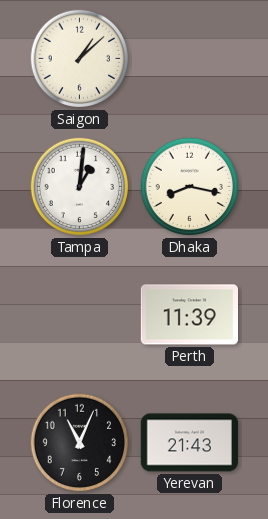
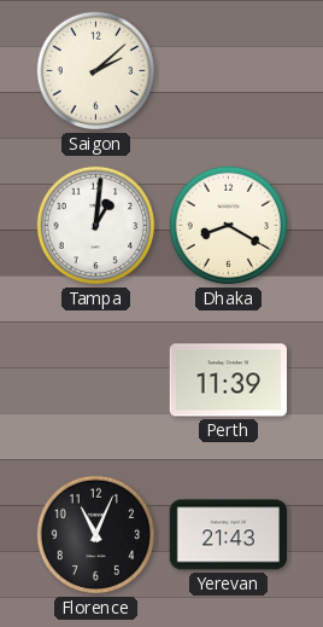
Saigon: 1:08 -> 2:08
Dhaka: 8:17 -> 8:20
